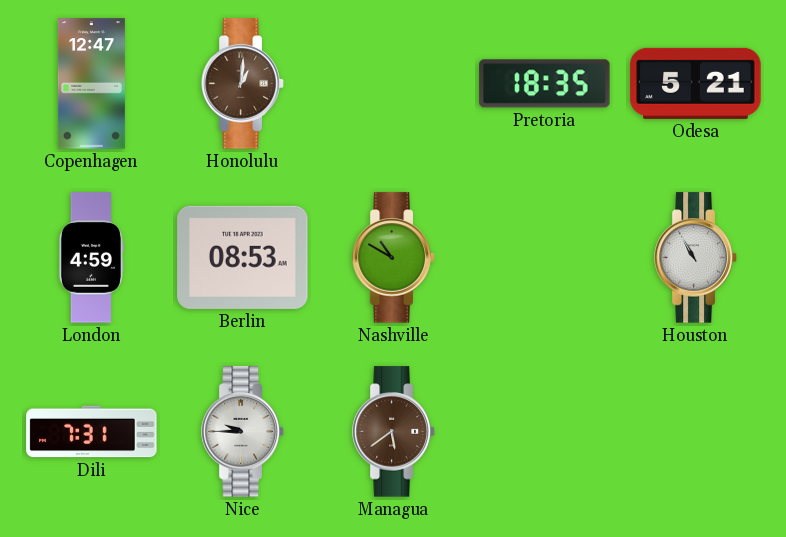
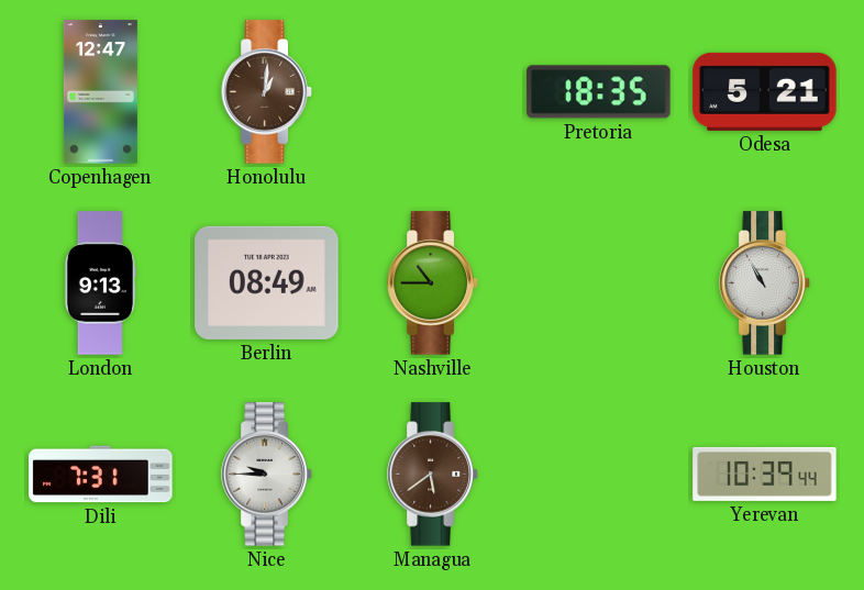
London: 4:59 -> 9:13
Berlin: 08:53 -> 08:49
Nashville: 10:50 -> 10:45
Yerevan: none -> 10:39
